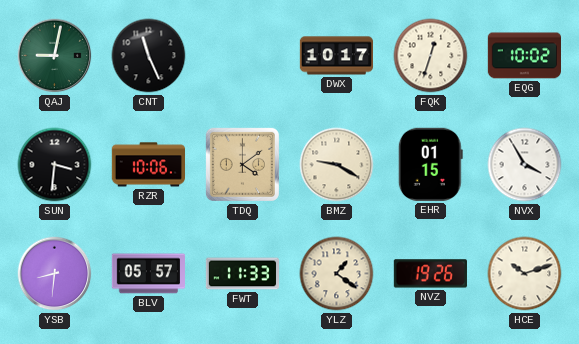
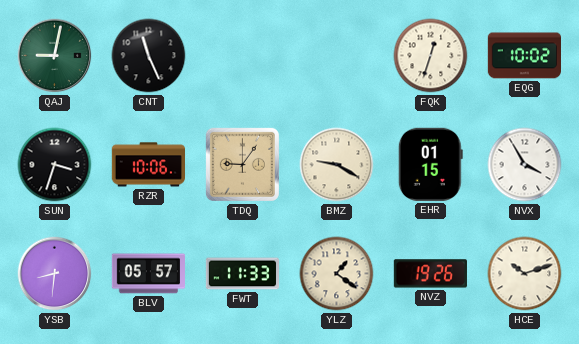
DWX: 10:17 -> none
SUN: 3:31 -> 3:33
TDQ: 4:09 -> 9:06
